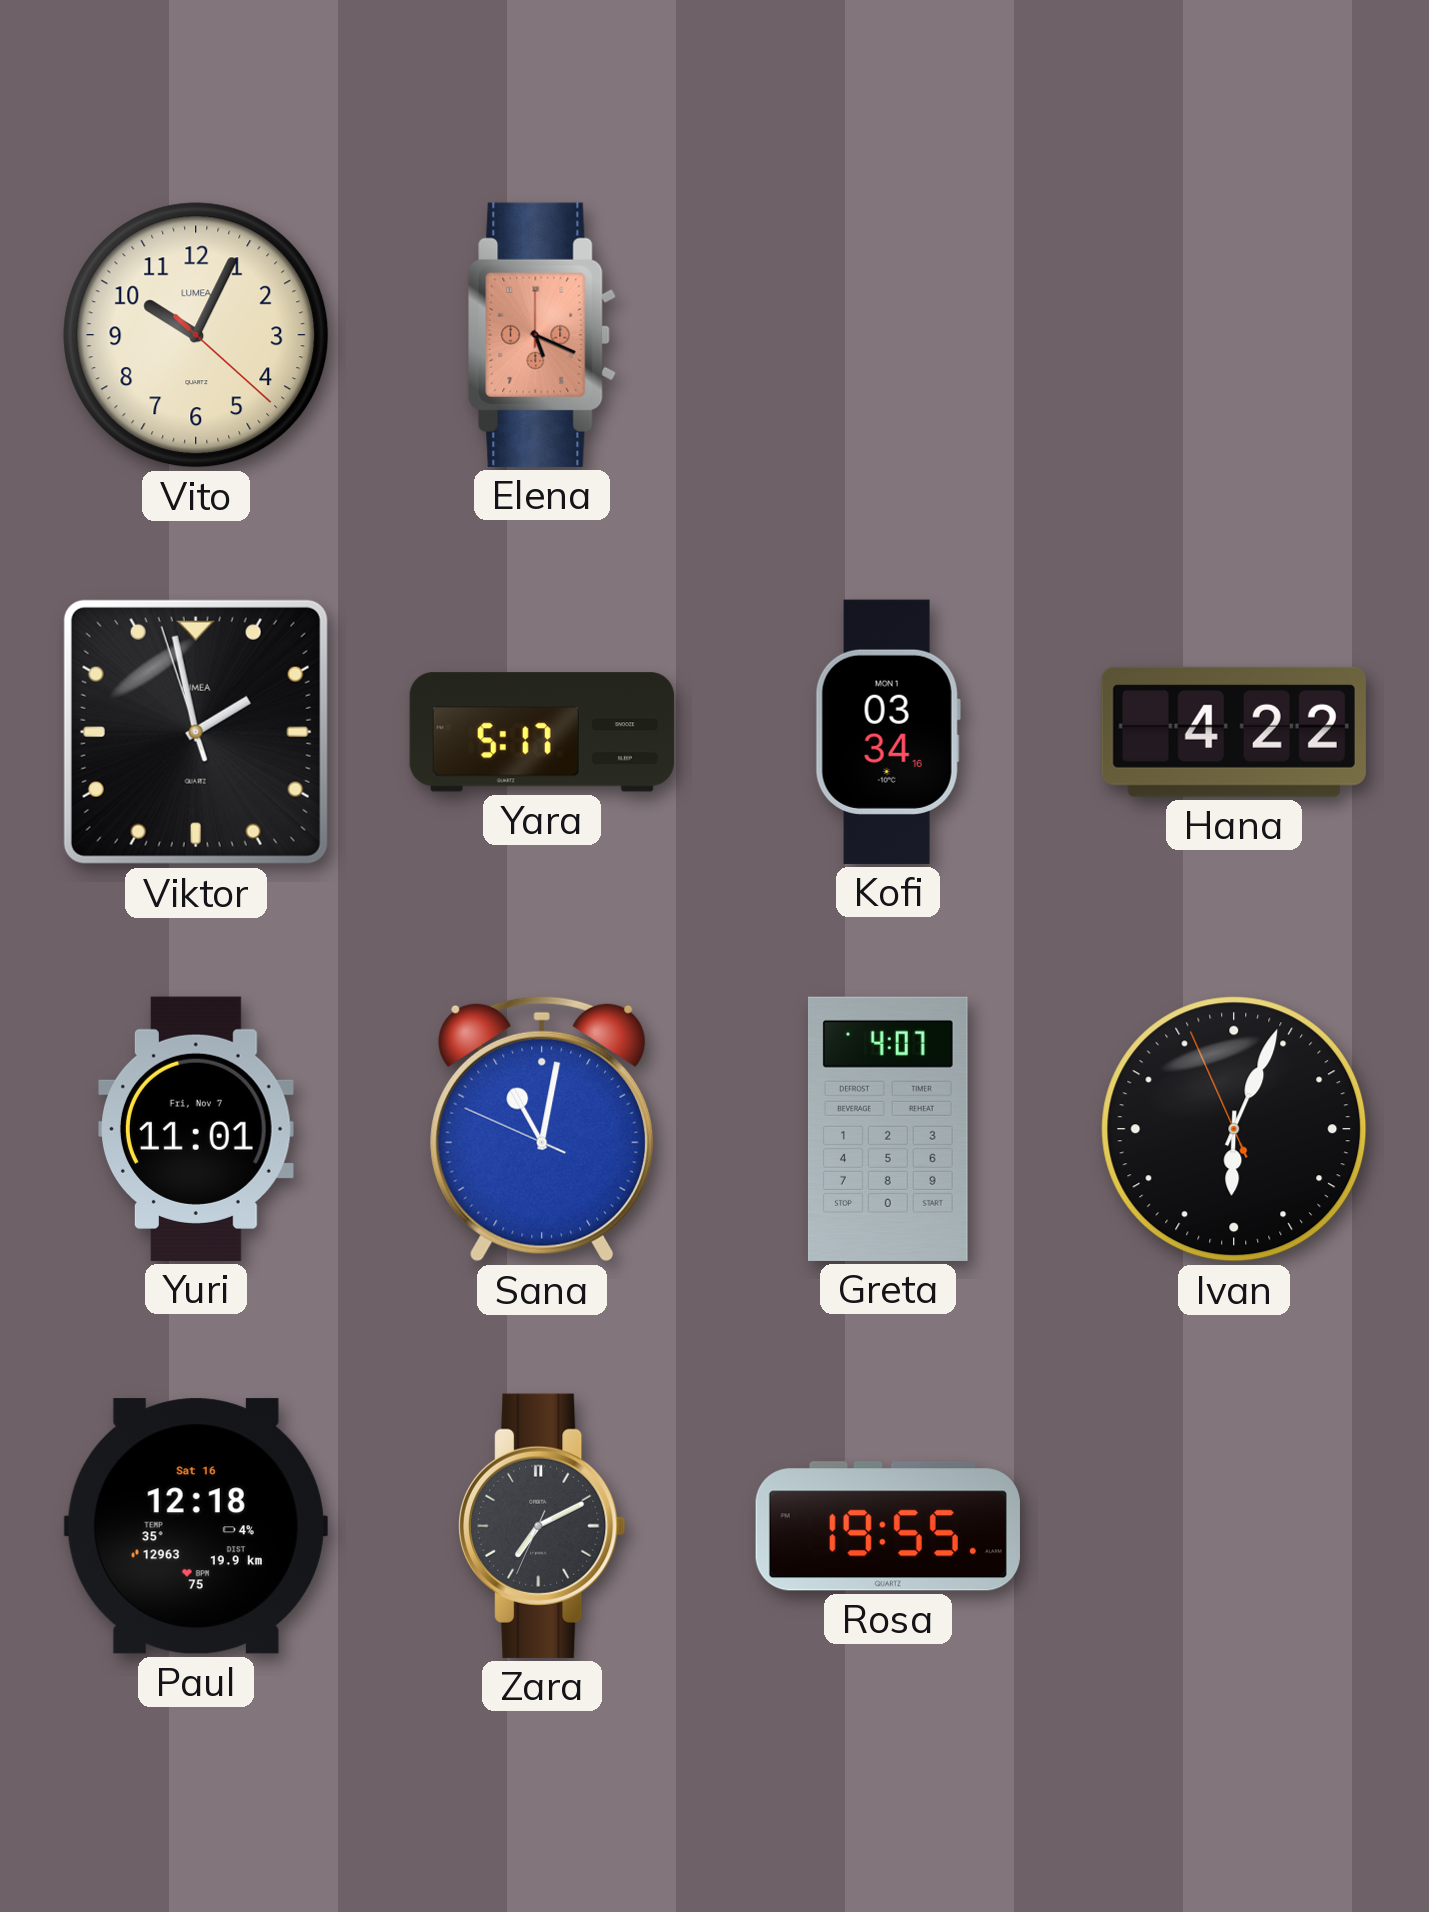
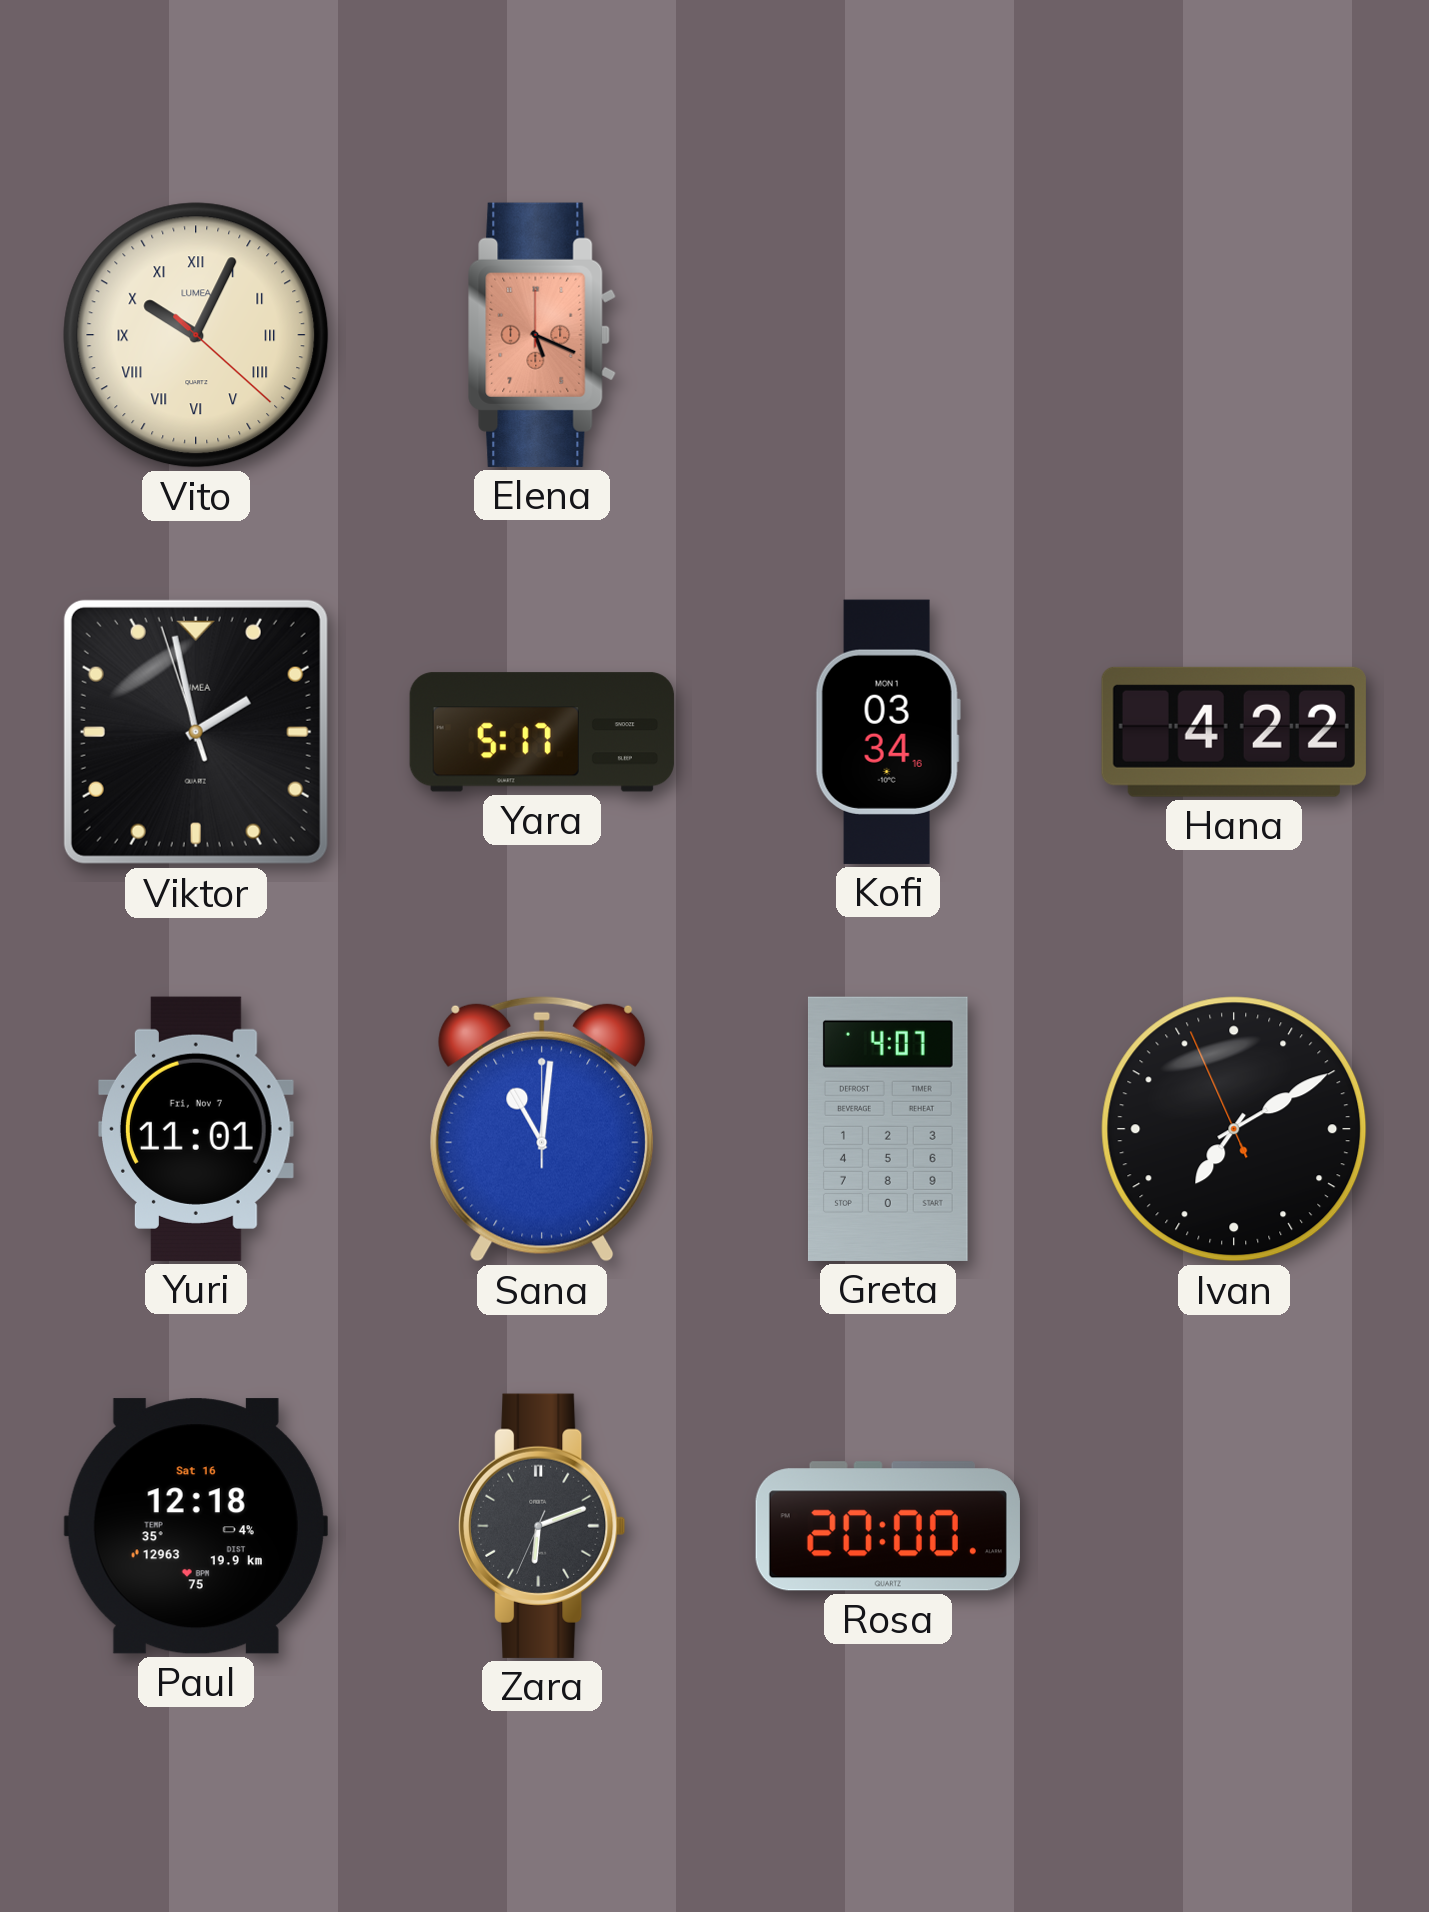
Vito numerals: Arabic -> Roman
Sana: 11:01:49 -> 11:01:00
Ivan: 6:03 -> 7:09
Zara: 7:10 -> 6:11
Rosa: 19:55 -> 20:00
